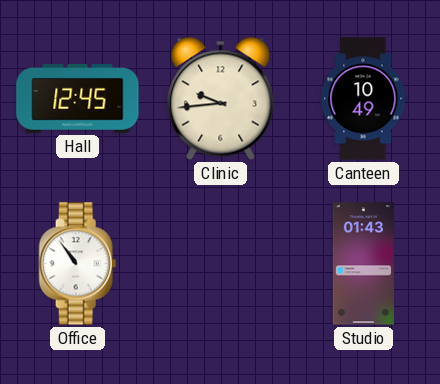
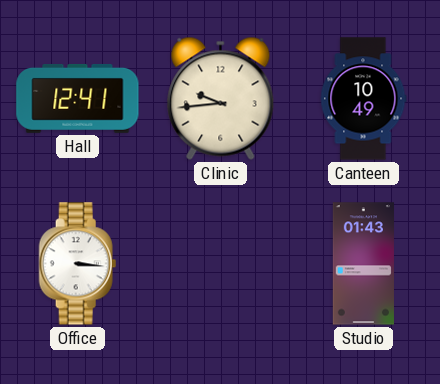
Hall: 12:45 -> 12:41
Office: 10:54 -> 3:16
